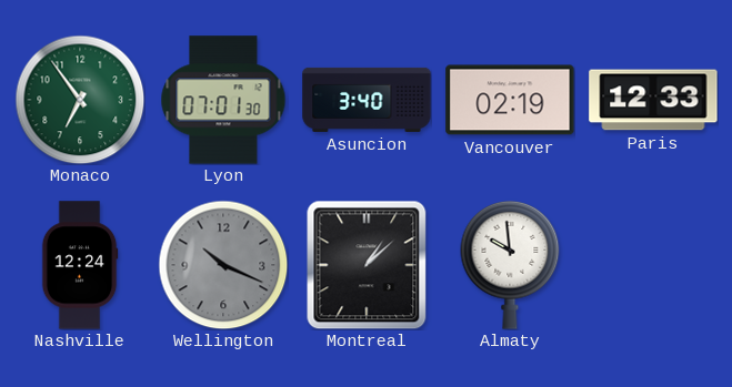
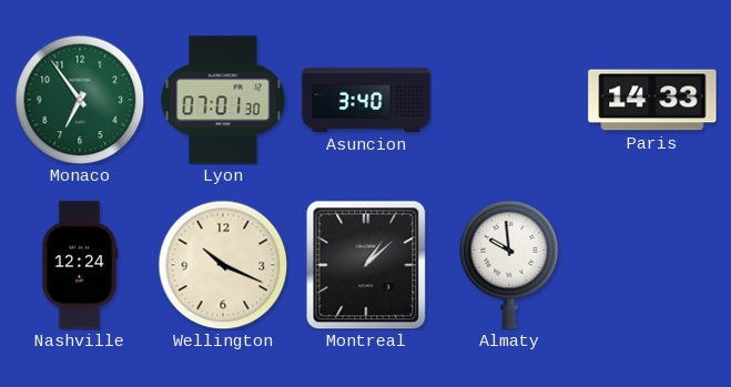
Vancouver: 02:19 -> none
Paris: 12:33 -> 14:33
Wellington dial: grey -> cream
